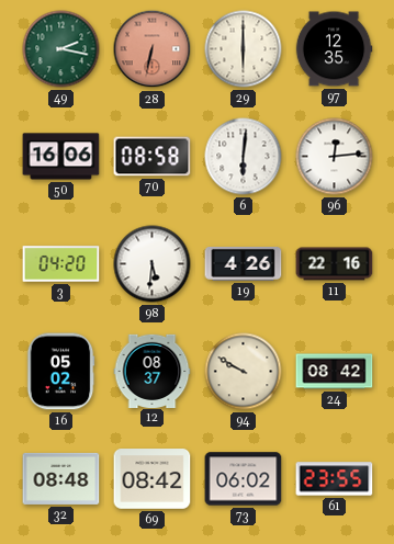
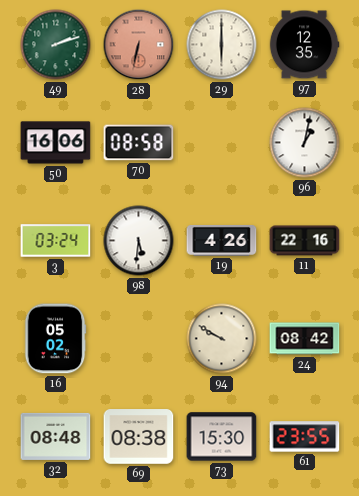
49: 2:17 -> 2:12
6: 6:01 -> none
96: 12:14 -> 1:02
3: 04:20 -> 03:24
12: 08:37 -> none
69: 08:42 -> 08:38
73: 06:02 -> 15:30
